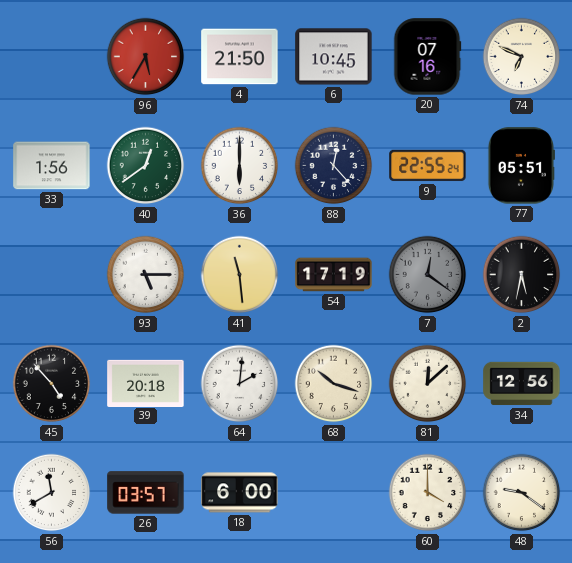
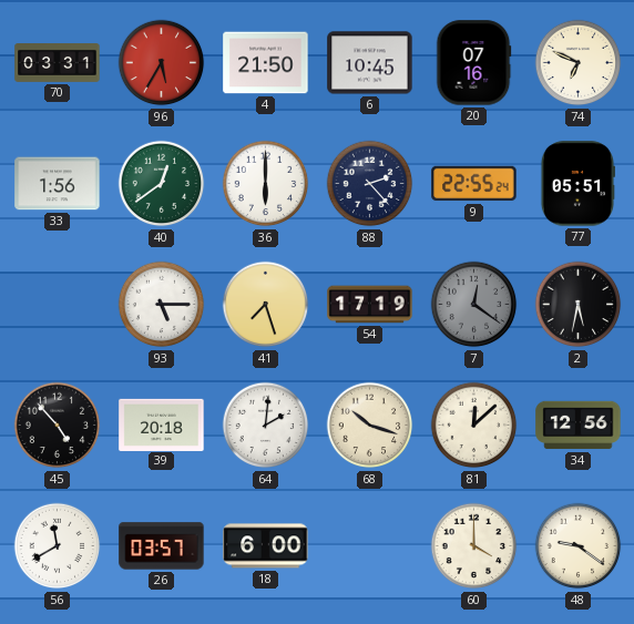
70: none -> 03:31
88: 12:23 -> 2:23
41: 11:29 -> 7:27
